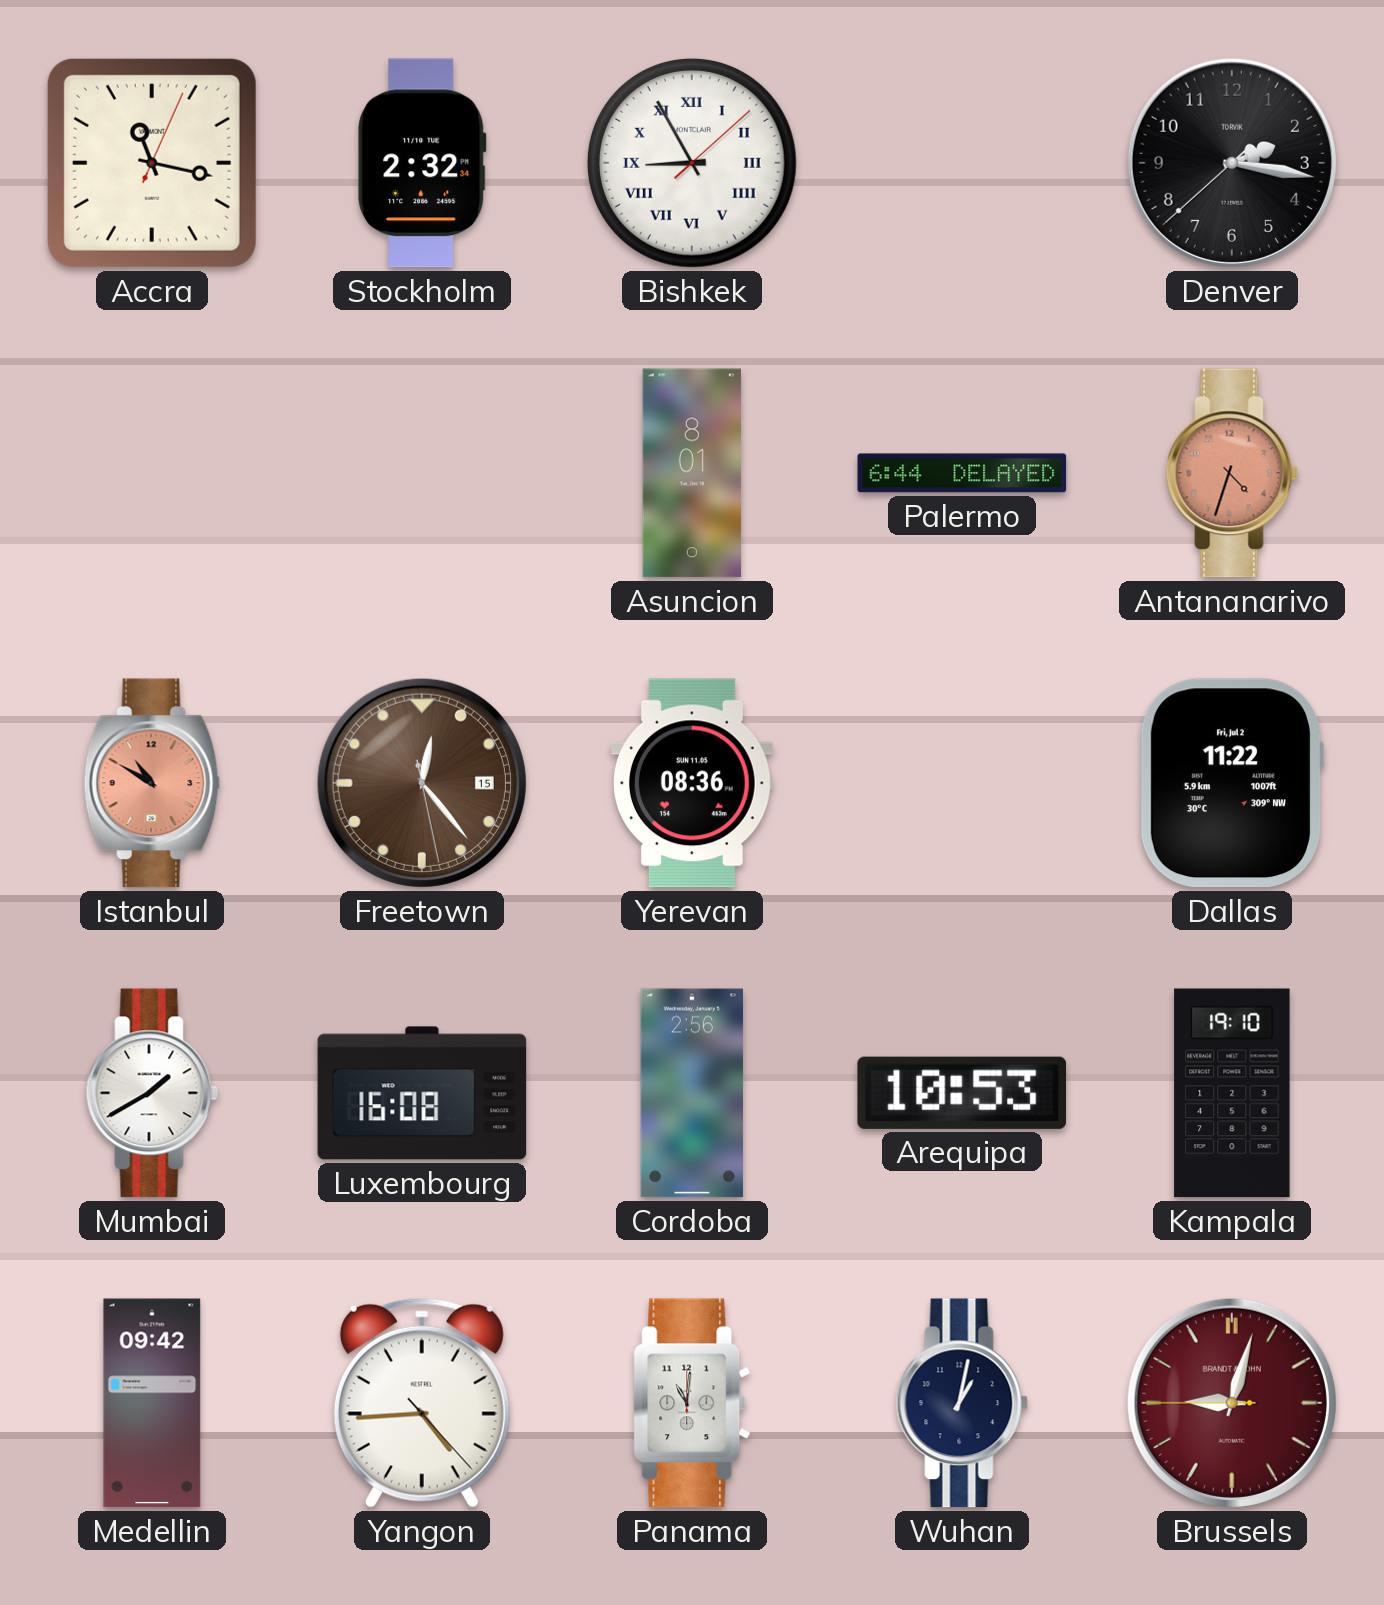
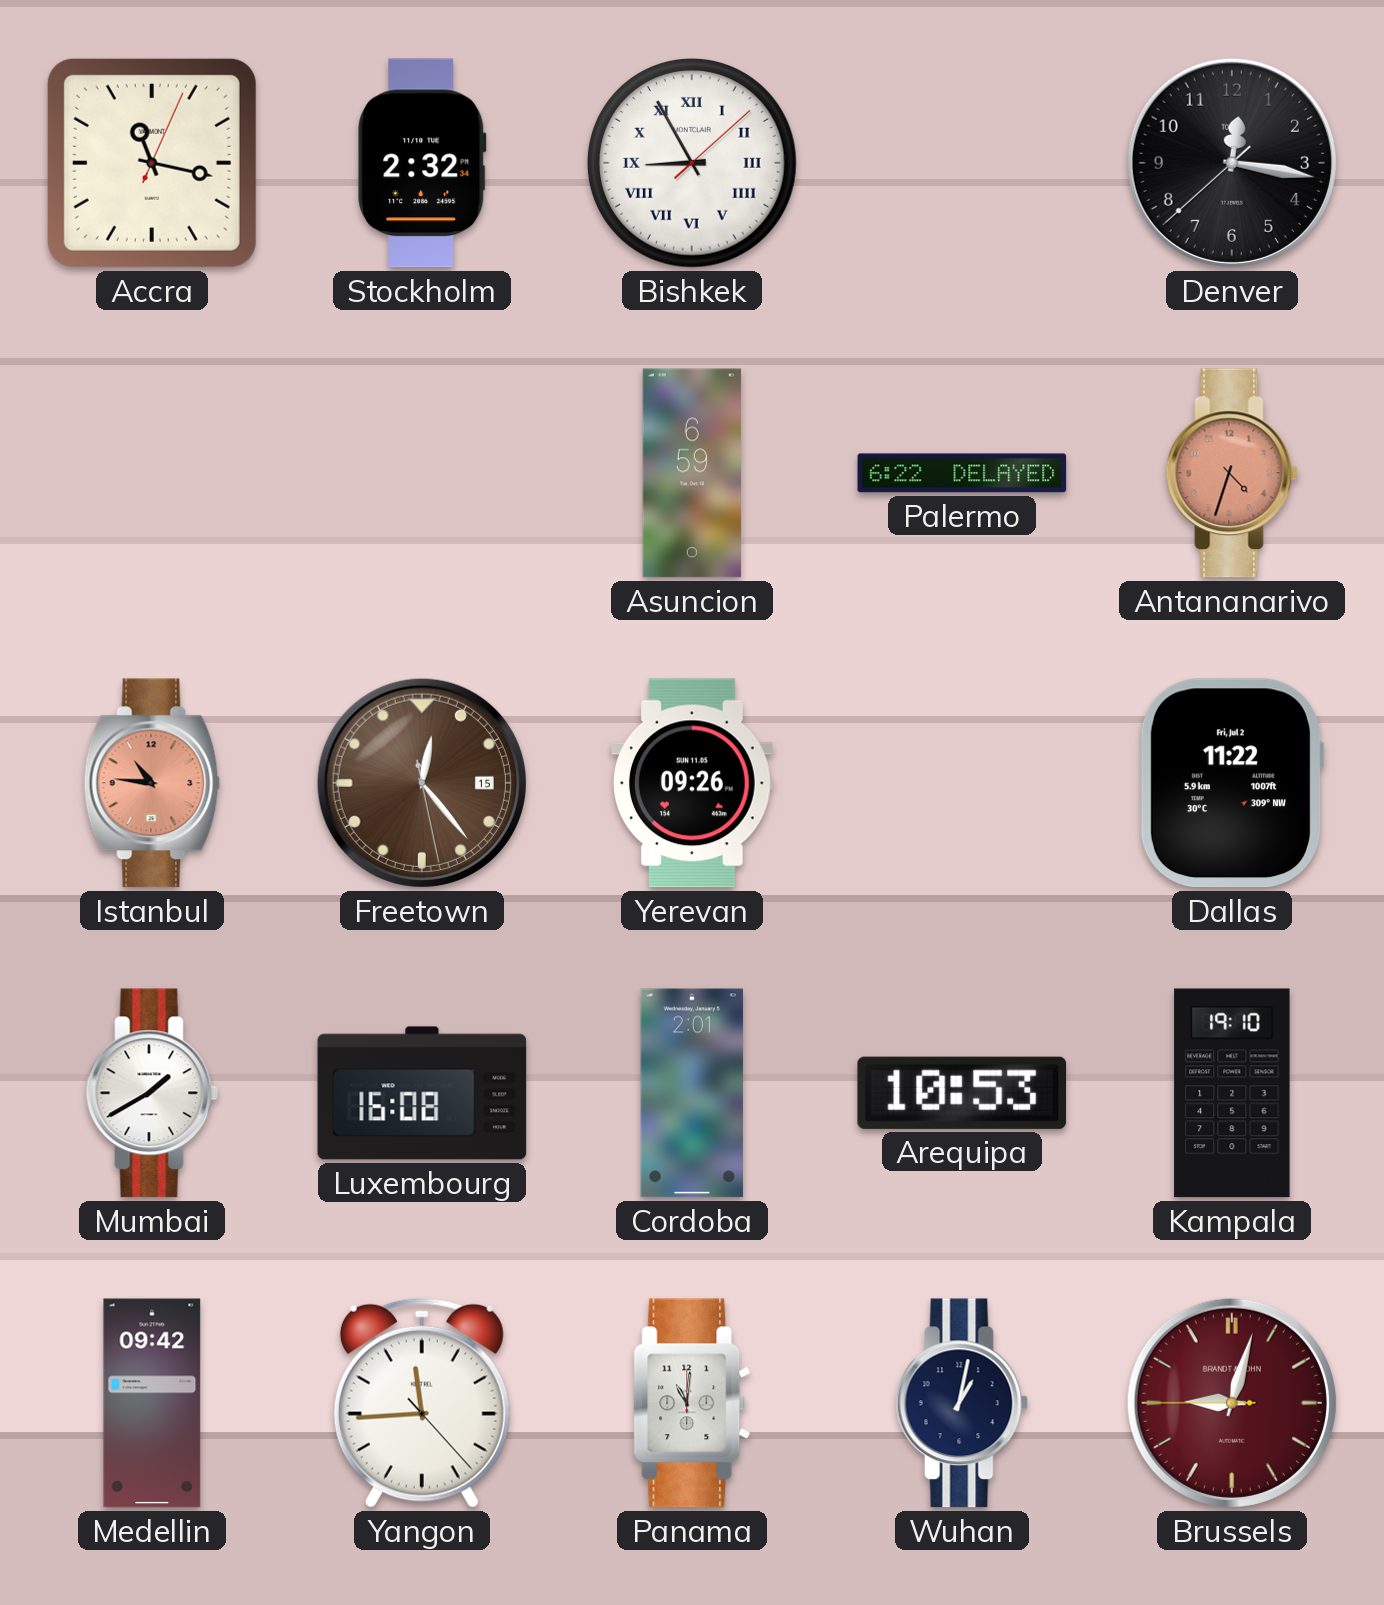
Denver: 2:16 -> 12:16
Asuncion: 8:01 -> 6:59
Palermo: 6:44 -> 6:22
Istanbul: 10:50 -> 10:46
Yerevan: 08:36 -> 09:26
Cordoba: 2:56 -> 2:01
Yangon: 4:44 -> 11:44
